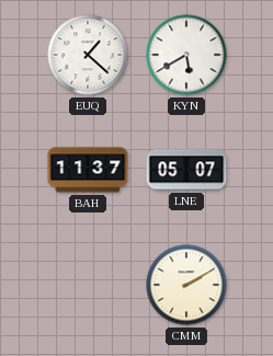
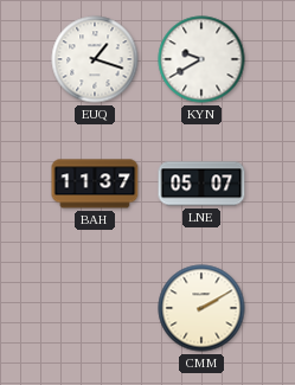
EUQ: 1:22 -> 1:18
KYN: 5:40 -> 9:40
